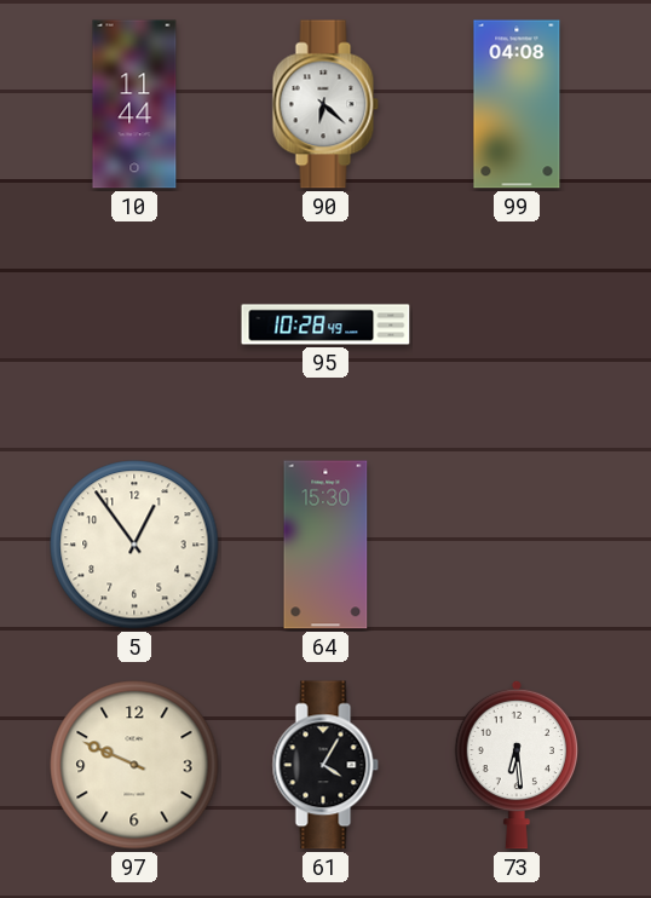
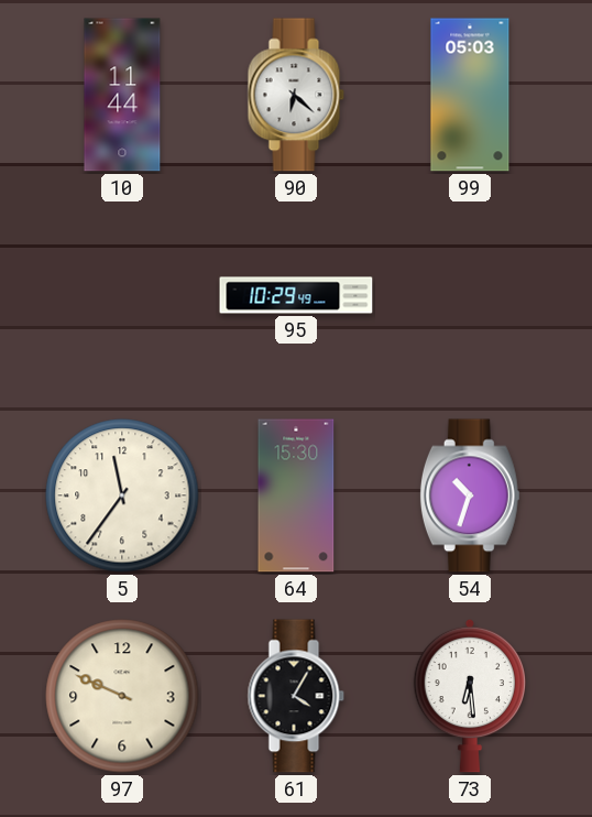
99: 04:08 -> 05:03
95: 10:28 -> 10:29
5: 12:54 -> 11:36
54: none -> 10:33
